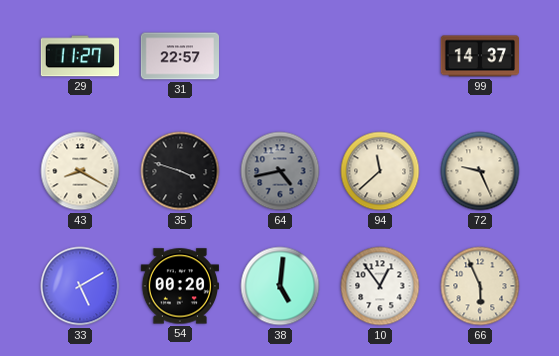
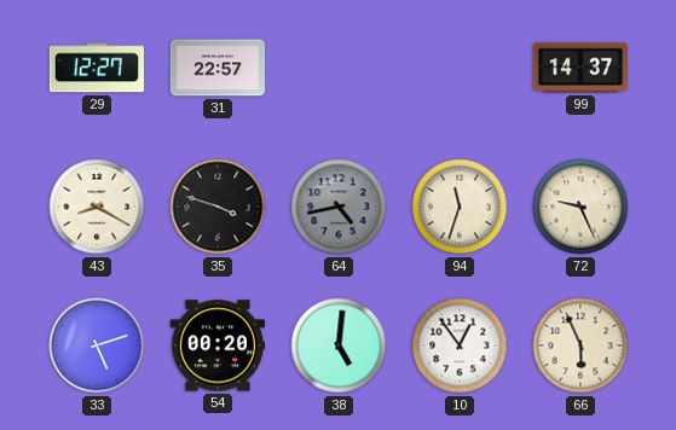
29: 11:27 -> 12:27
94: 11:38 -> 11:33
33: 5:10 -> 5:12
